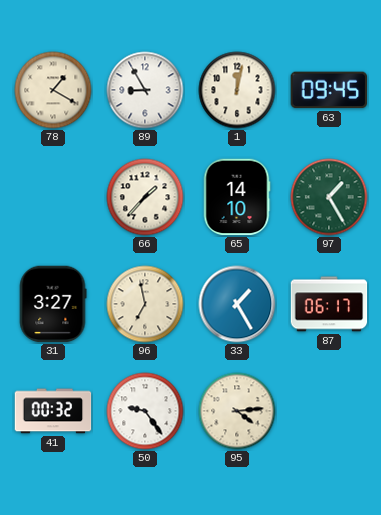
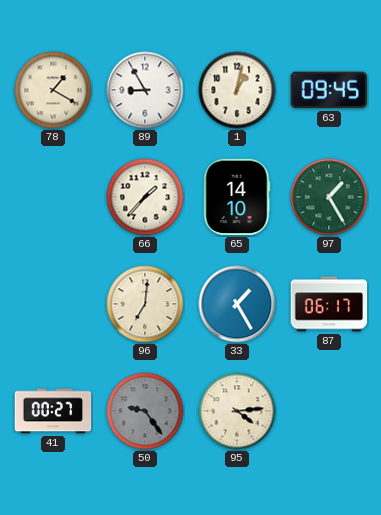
1: 12:02 -> 1:02
31: 3:27 -> none
96: 6:58 -> 7:01
41: 00:32 -> 00:27
50 dial: white -> grey
